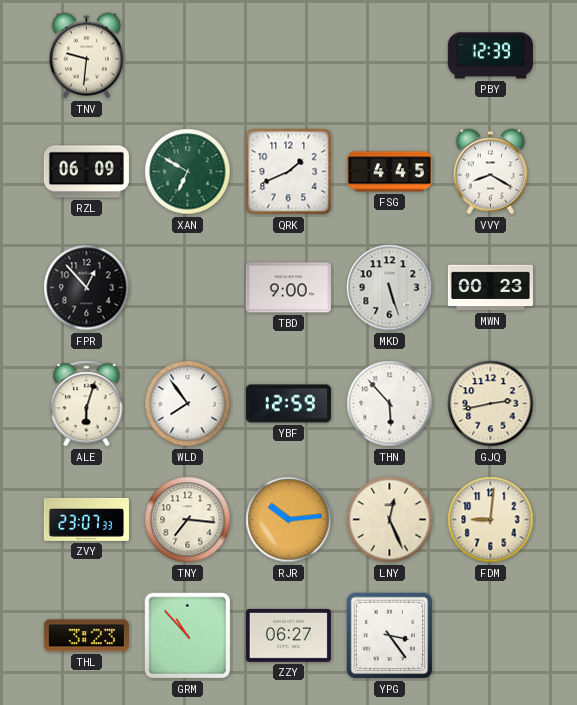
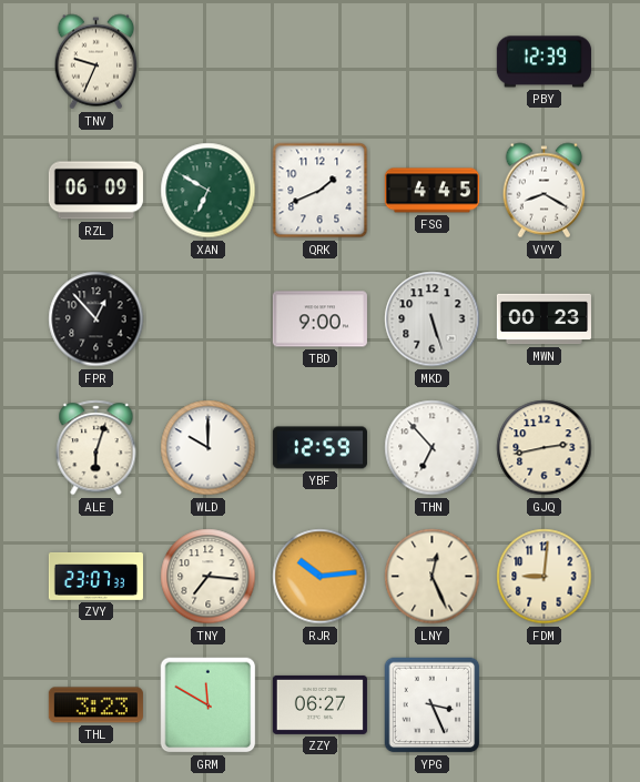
TNV: 9:31 -> 9:34
WLD: 7:54 -> 10:00
THN: 5:53 -> 6:53
GRM: 10:53 -> 11:50
YPG: 3:24 -> 3:26
